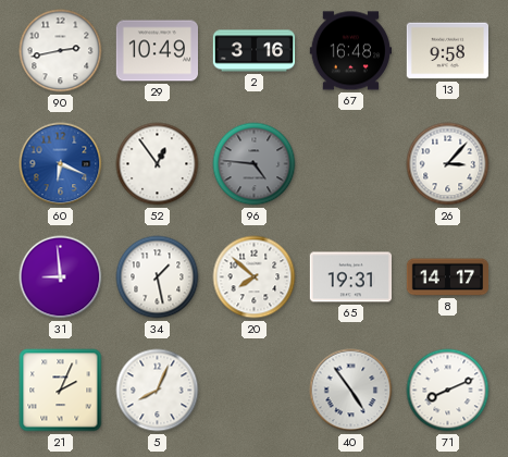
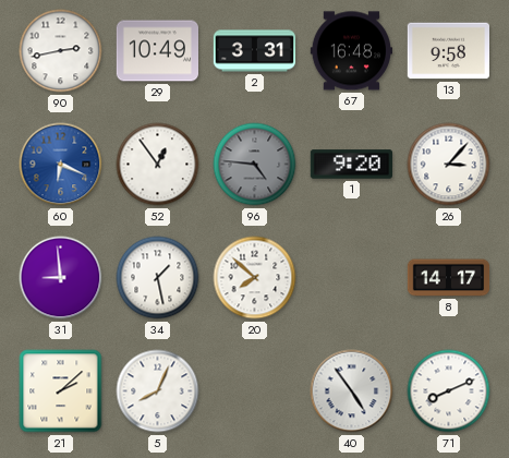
2: 3:16 -> 3:31
1: none -> 9:20
65: 19:31 -> none
21: 2:04 -> 2:08
